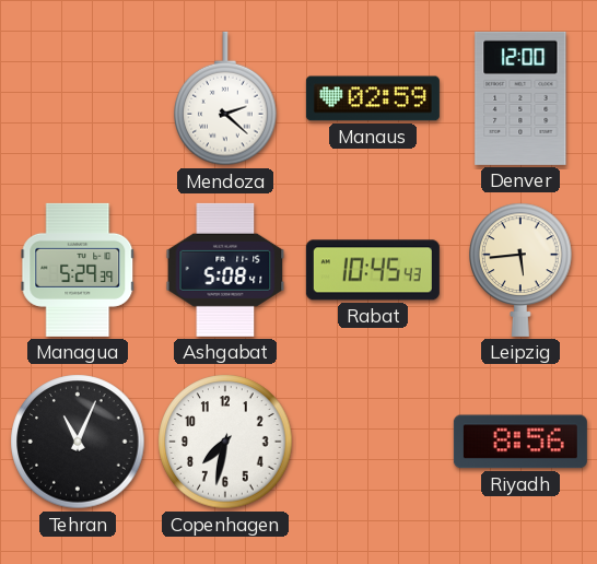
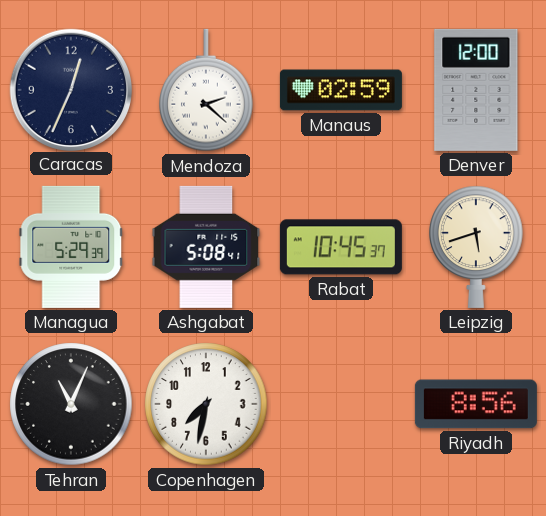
Caracas: none -> 12:34
Rabat: 10:45:43 -> 10:45:37
Leipzig: 5:44 -> 5:42
